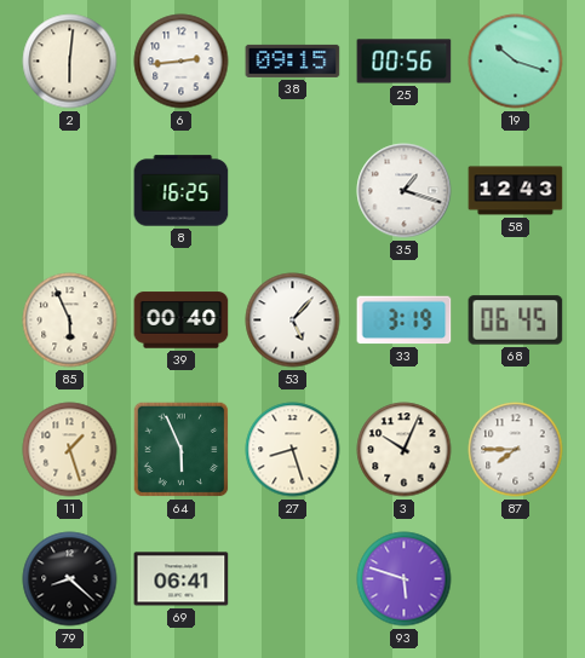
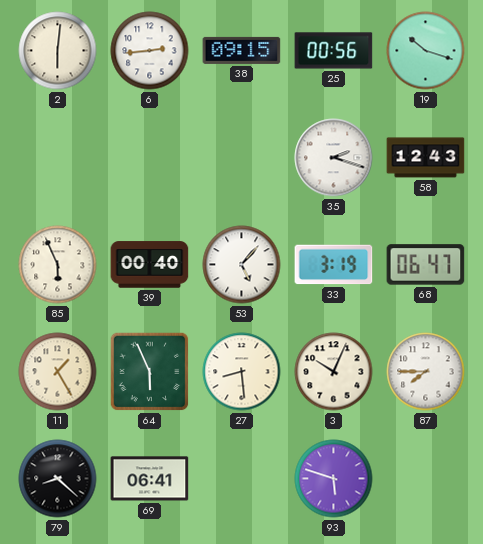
8: 16:25 -> none
35: 1:18 -> 2:18
68: 06:45 -> 06:47
11: 1:27 -> 1:25
27: 8:27 -> 8:29
